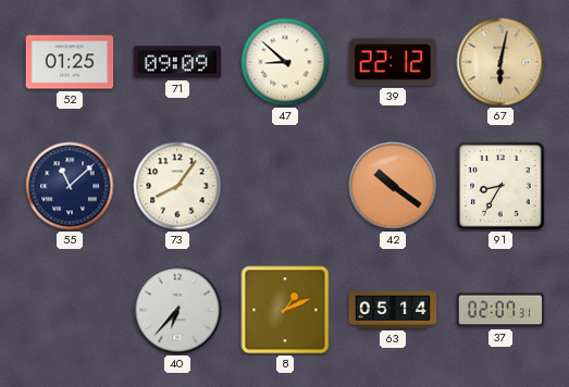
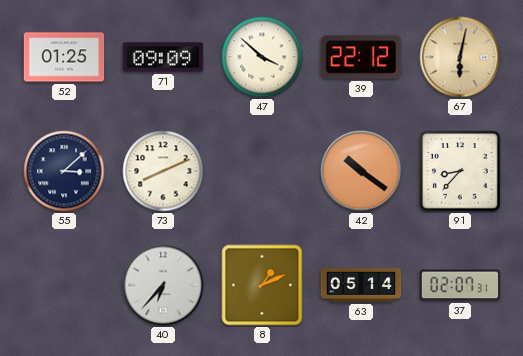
47: 8:52 -> 3:52
55: 11:08 -> 3:08
73: 8:06 -> 8:11
91: 8:35 -> 8:37
